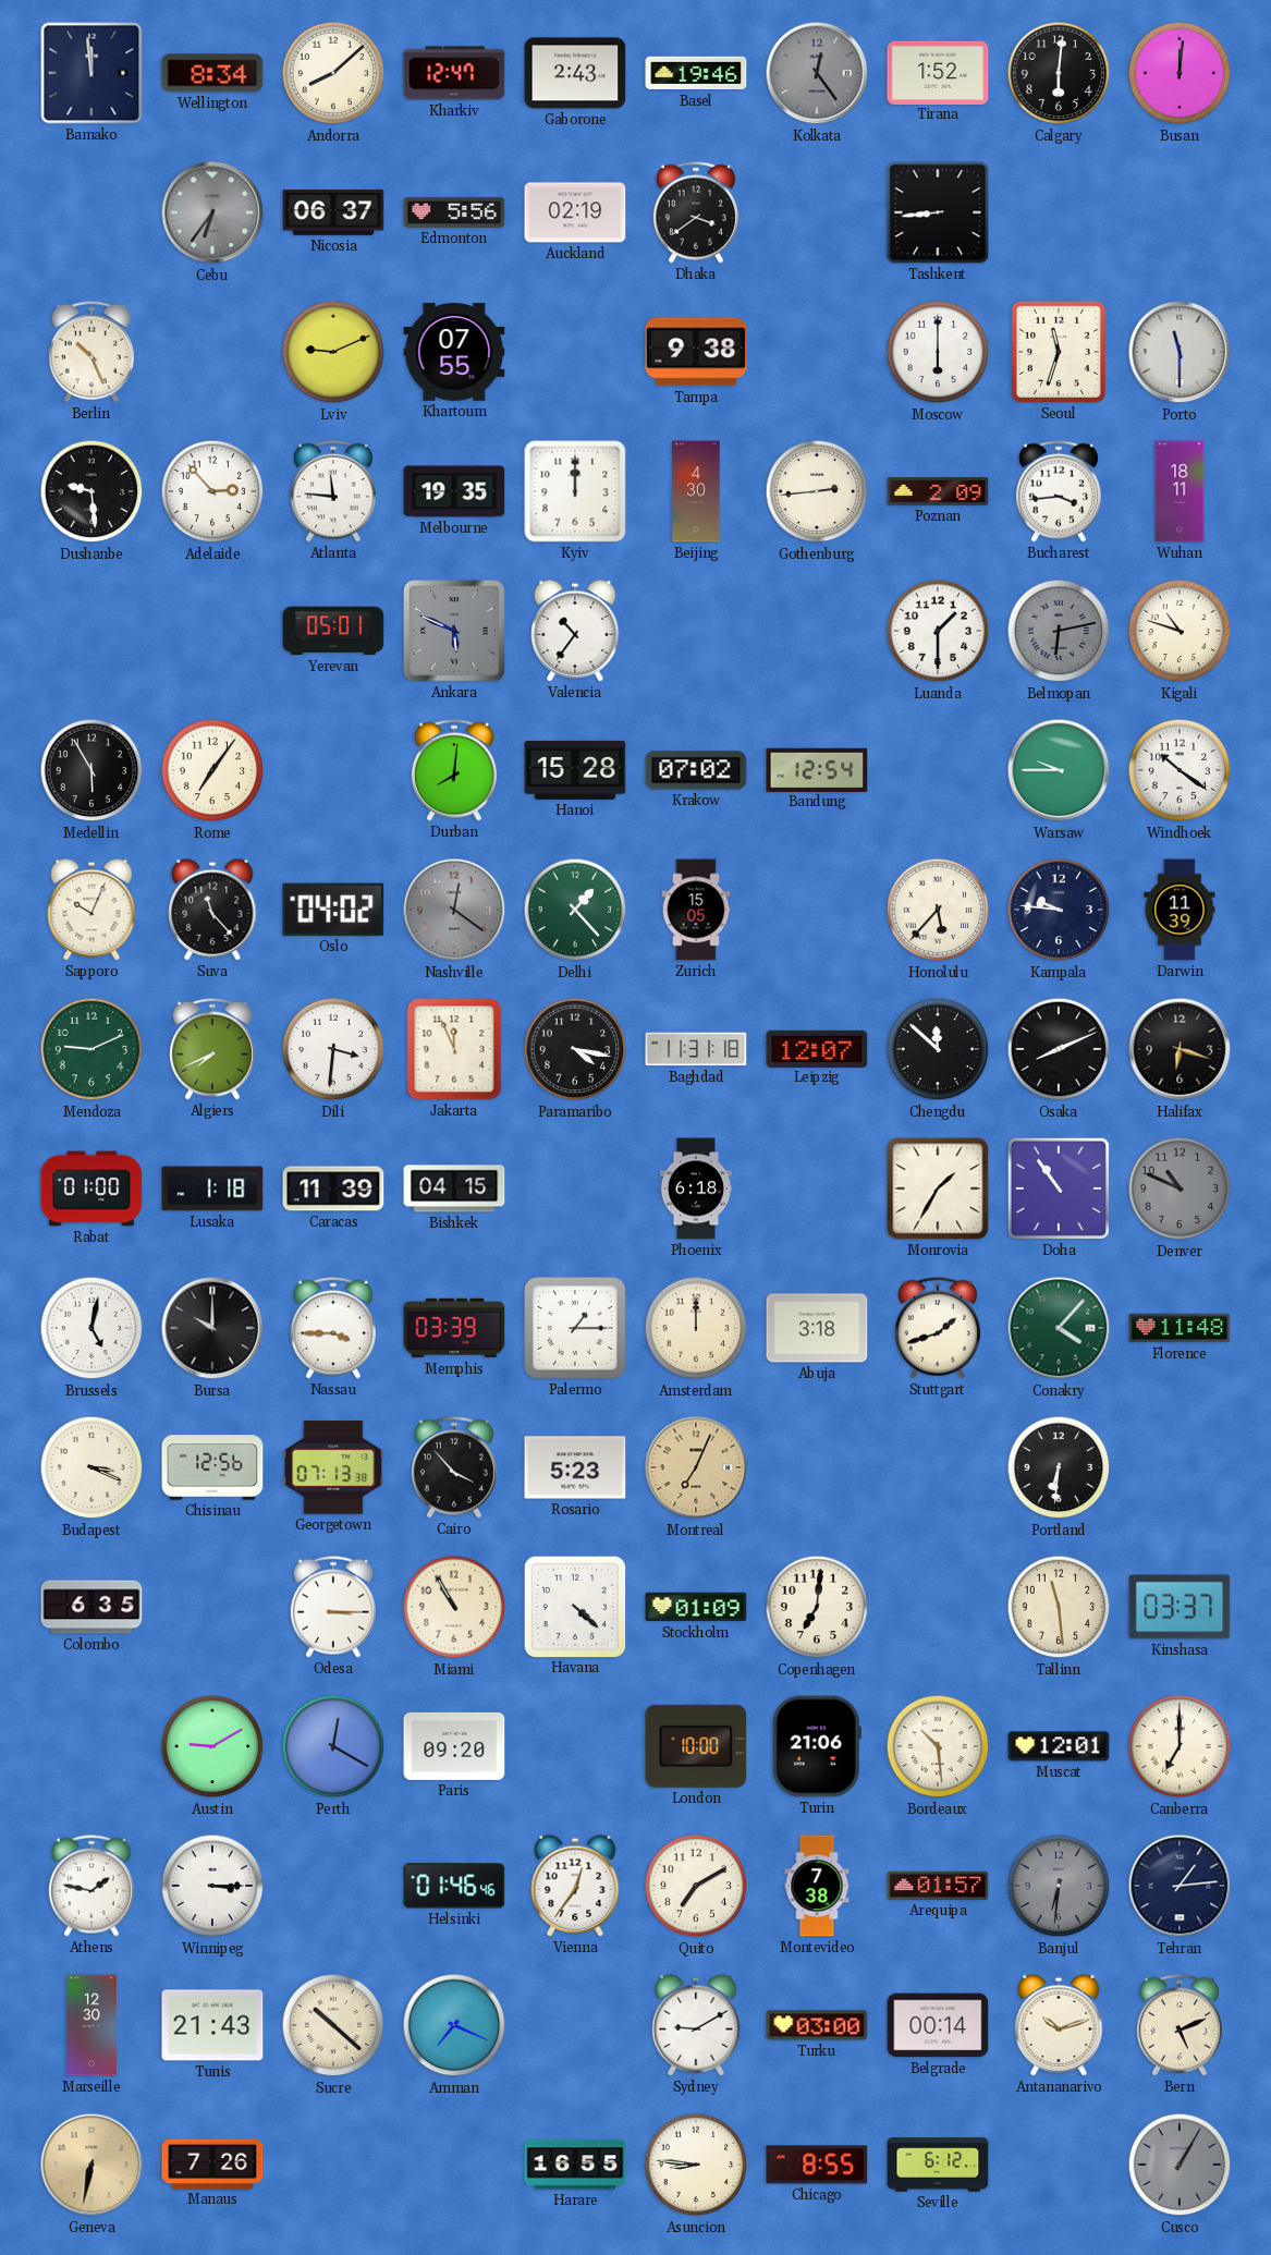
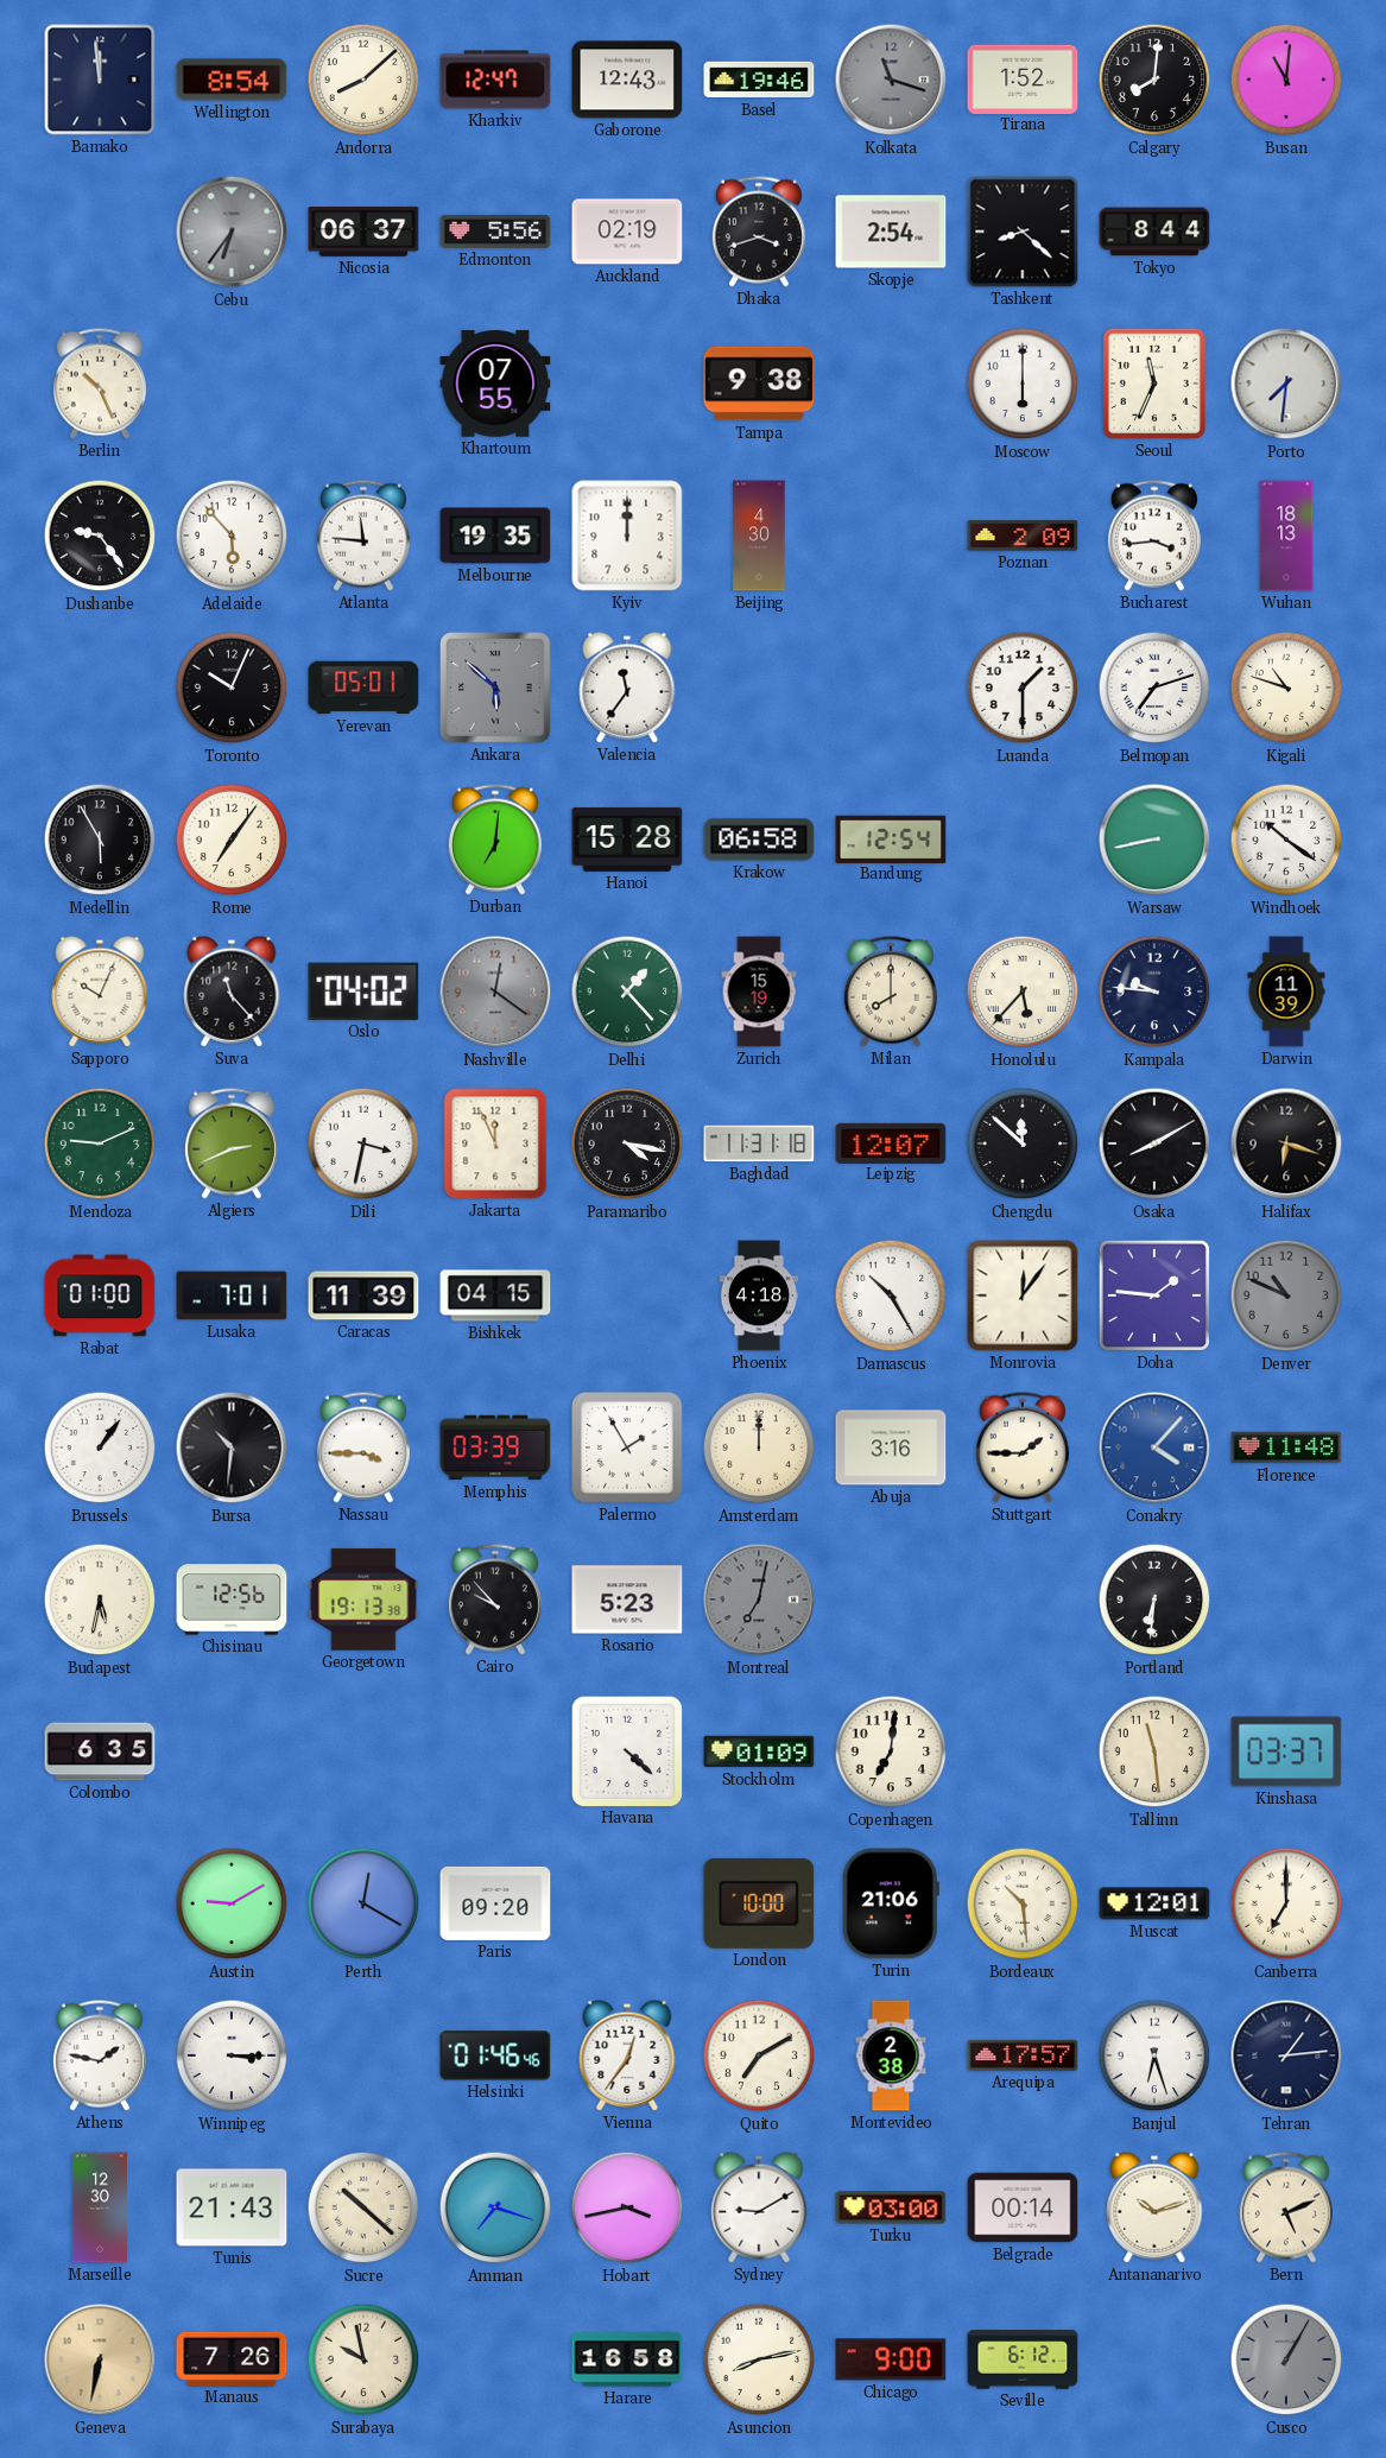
Wellington: 8:34 -> 8:54
Gaborone: 2:43 -> 12:43
Kolkata: 12:24 -> 11:18
Calgary: 6:01 -> 8:01
Busan: 12:01 -> 11:01
Dhaka: 3:39 -> 3:42
Skopje: none -> 2:54
Tashkent: 8:44 -> 8:22
Tokyo: none -> 8:44
Lviv: 9:11 -> none
Seoul: 11:33 -> 11:34
Porto: 11:30 -> 7:31
Dushanbe: 9:29 -> 9:24
Adelaide: 2:53 -> 5:53
Gothenburg: 2:44 -> none
Wuhan: 18:11 -> 18:13
Toronto: none -> 10:04
Ankara: 5:49 -> 5:52
Valencia: 10:36 -> 11:36
Belmopan: 6:13 -> 7:12
Belmopan dial: grey -> white
Durban: 8:01 -> 7:01
Krakow: 07:02 -> 06:58
Warsaw: 9:45 -> 8:43
Zurich: 15:05 -> 15:19
Milan: none -> 8:00
Algiers: 7:41 -> 2:41
Dili: 3:31 -> 3:32
Osaka: 8:11 -> 8:10
Lusaka: 1:18 -> 7:01
Phoenix: 6:18 -> 4:18
Damascus: none -> 10:25
Monrovia: 1:35 -> 12:06
Doha: 10:54 -> 1:46
Brussels: 5:02 -> 1:06
Bursa: 10:00 -> 10:31
Palermo: 1:15 -> 1:55
Abuja: 3:18 -> 3:16
Stuttgart: 1:42 -> 1:45
Conakry dial: green -> blue
Budapest: 3:19 -> 5:32
Georgetown: 07:13 -> 19:13
Cairo: 3:53 -> 9:53
Montreal: 7:04 -> 7:02
Montreal dial: champagne -> grey
Odesa: 3:15 -> none
Miami: 10:55 -> none
Montevideo: 7:38 -> 2:38
Arequipa: 01:57 -> 17:57
Banjul: 6:31 -> 6:27
Banjul dial: grey -> white
Amman: 7:19 -> 7:18
Hobart: none -> 3:43
Surabaya: none -> 9:58
Harare: 16:55 -> 16:58
Asuncion: 8:46 -> 8:13
Chicago: 8:55 -> 9:00
